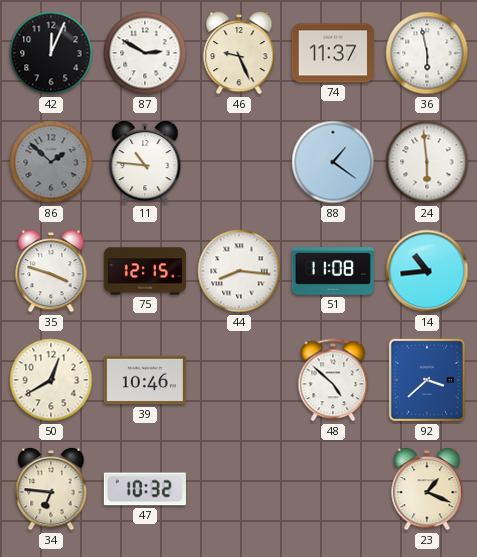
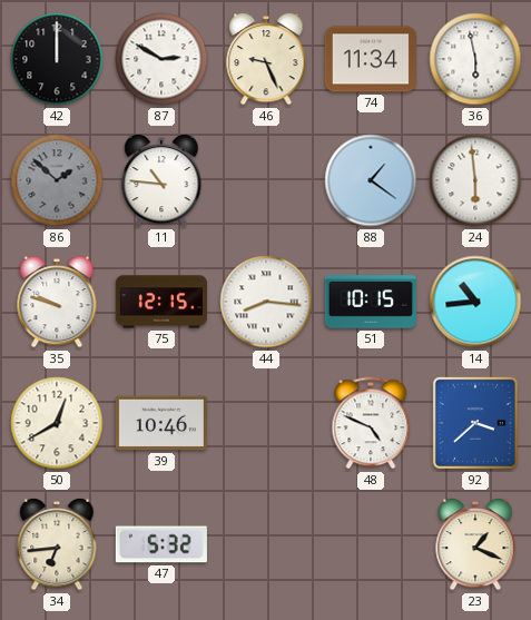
42: 12:04 -> 12:00
74: 11:37 -> 11:34
35: 3:48 -> 9:48
51: 11:08 -> 10:15
48: 4:52 -> 4:49
34: 6:46 -> 6:44
47: 10:32 -> 5:32
